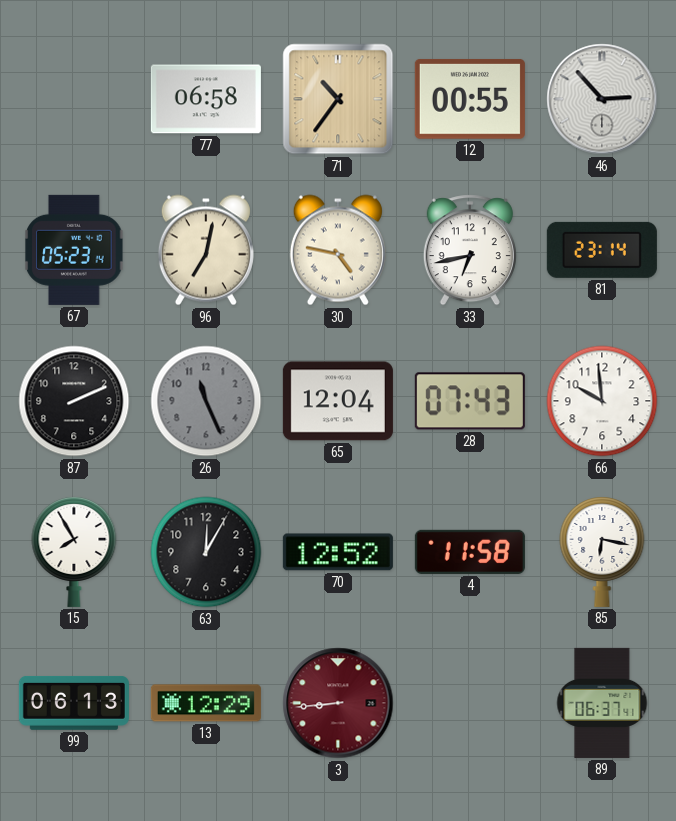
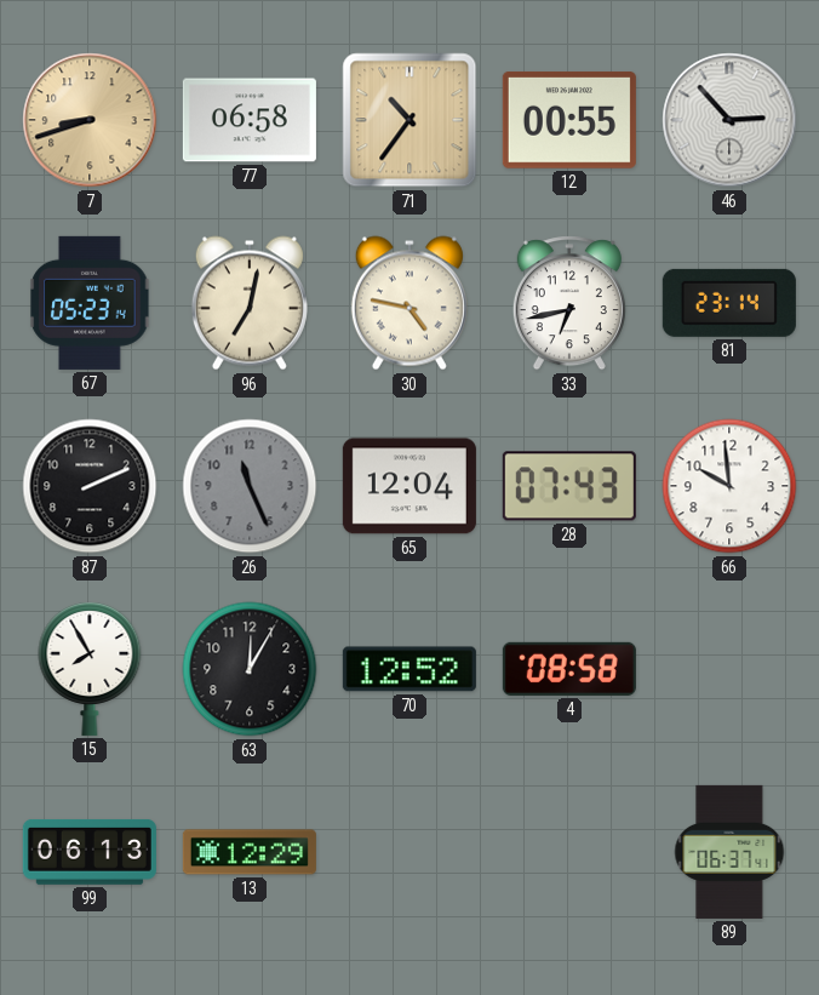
7: none -> 8:42
4: 11:58 -> 08:58
85: 6:17 -> none
3: 8:44 -> none
